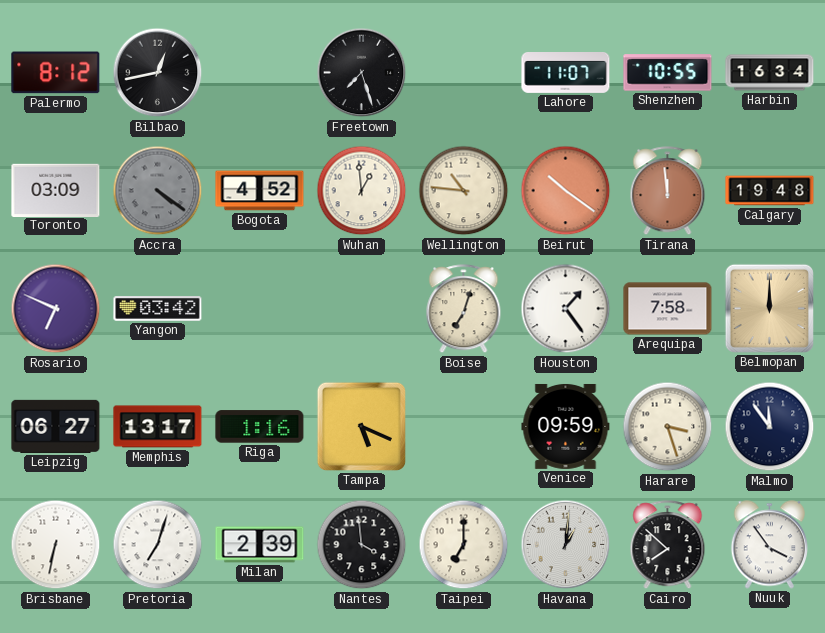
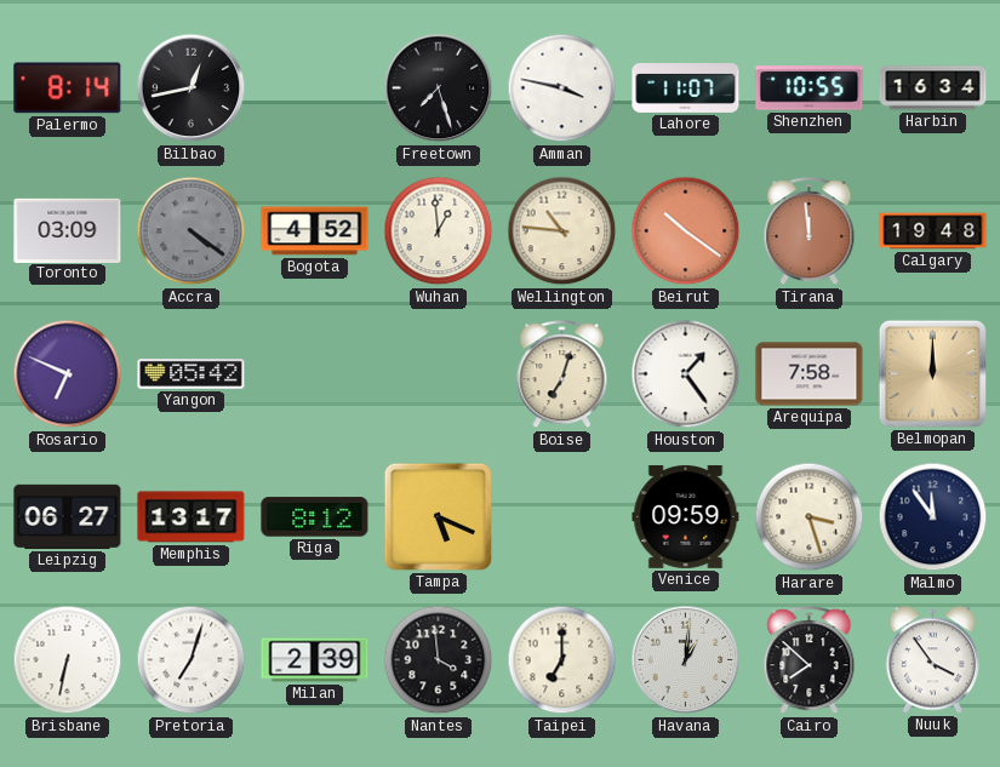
Palermo: 8:12 -> 8:14
Amman: none -> 3:47
Yangon: 03:42 -> 05:42
Riga: 1:16 -> 8:12
